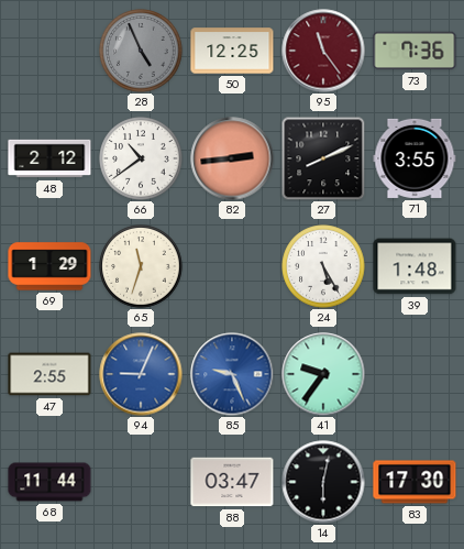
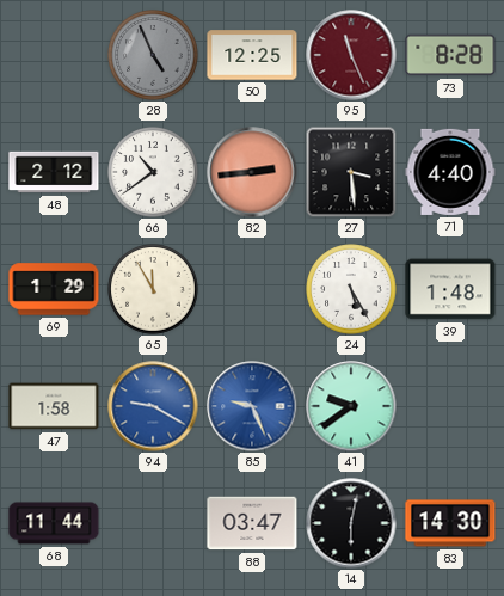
95: 11:24 -> 11:26
73: 7:36 -> 8:28
27: 8:11 -> 3:29
71: 3:55 -> 4:40
65: 11:33 -> 11:55
47: 2:55 -> 1:58
94: 9:04 -> 9:20
41: 9:36 -> 9:39
83: 17:30 -> 14:30
